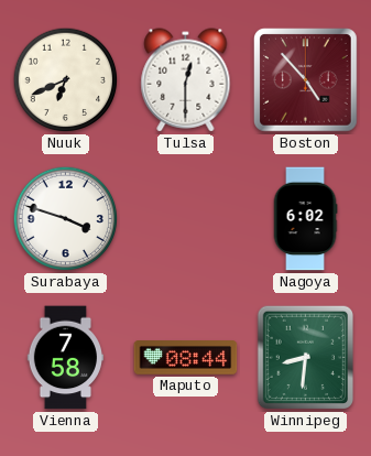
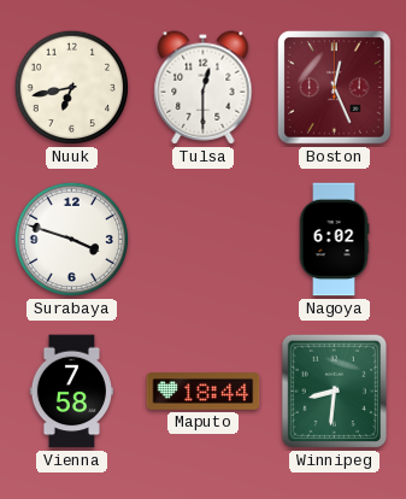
Nuuk: 6:41 -> 6:43
Boston: 4:53 -> 12:26
Maputo: 08:44 -> 18:44
